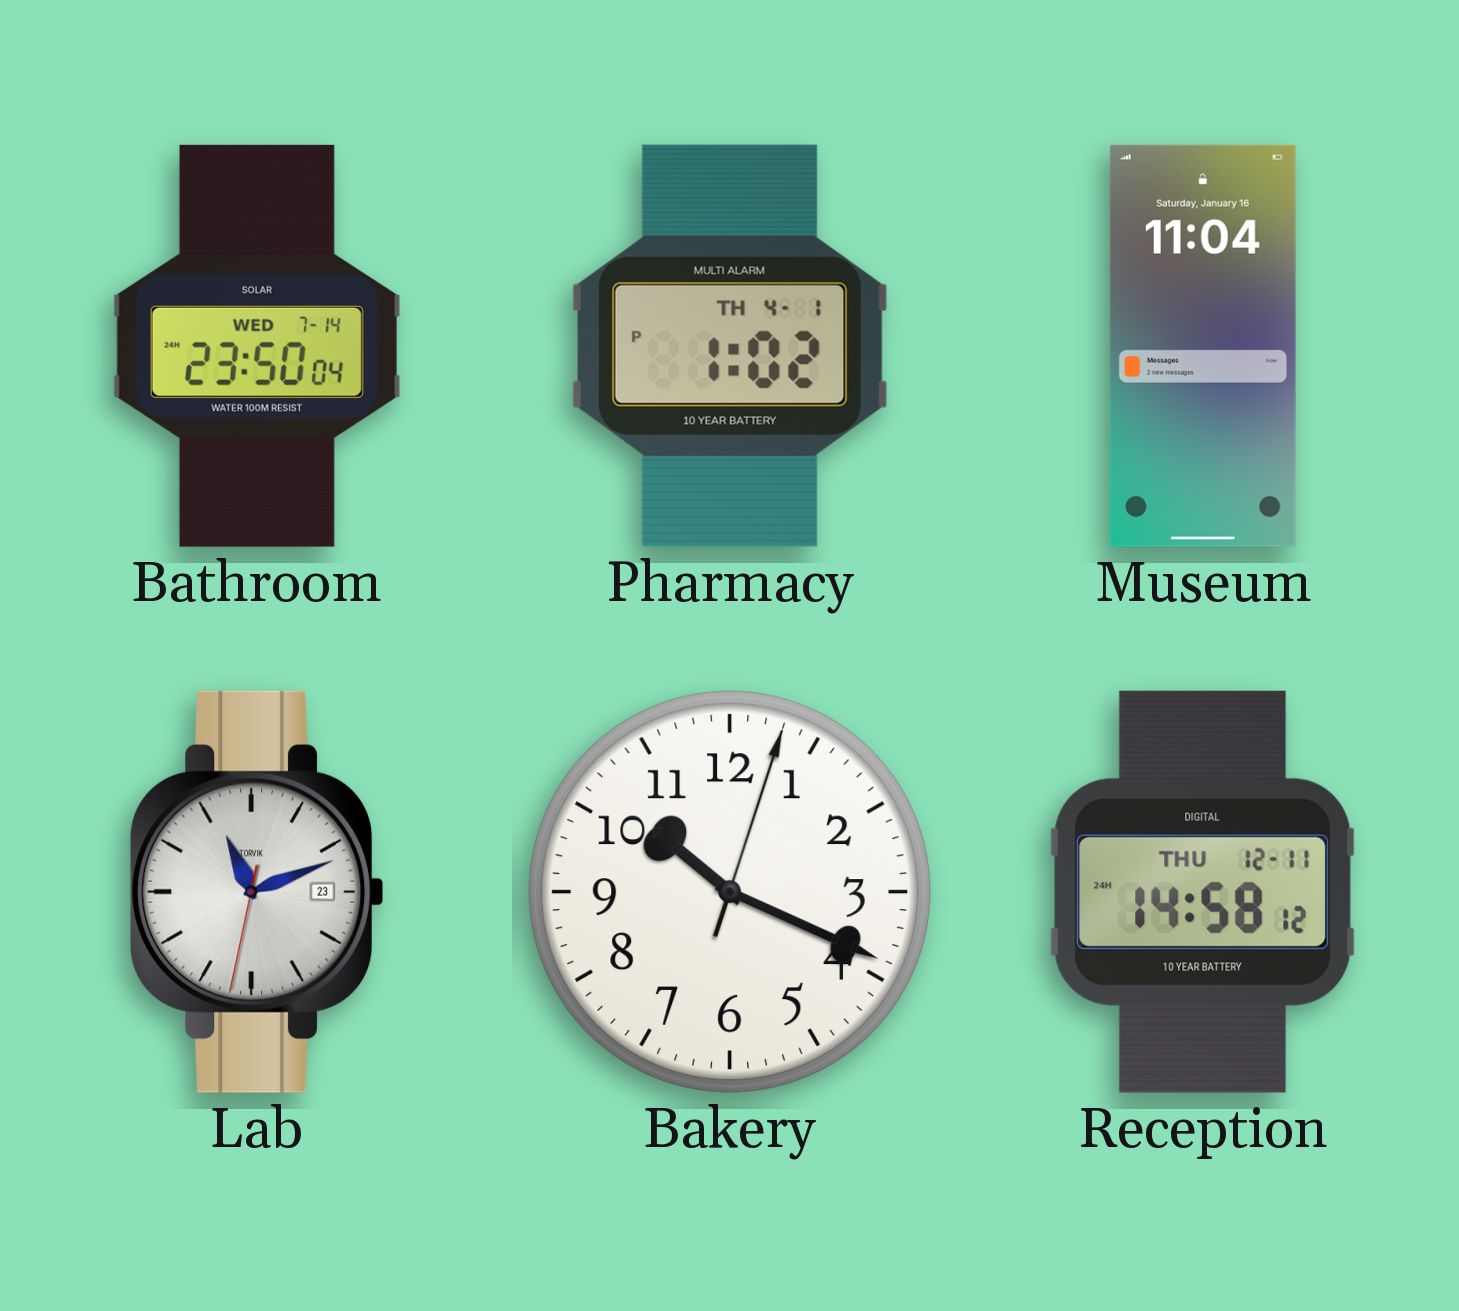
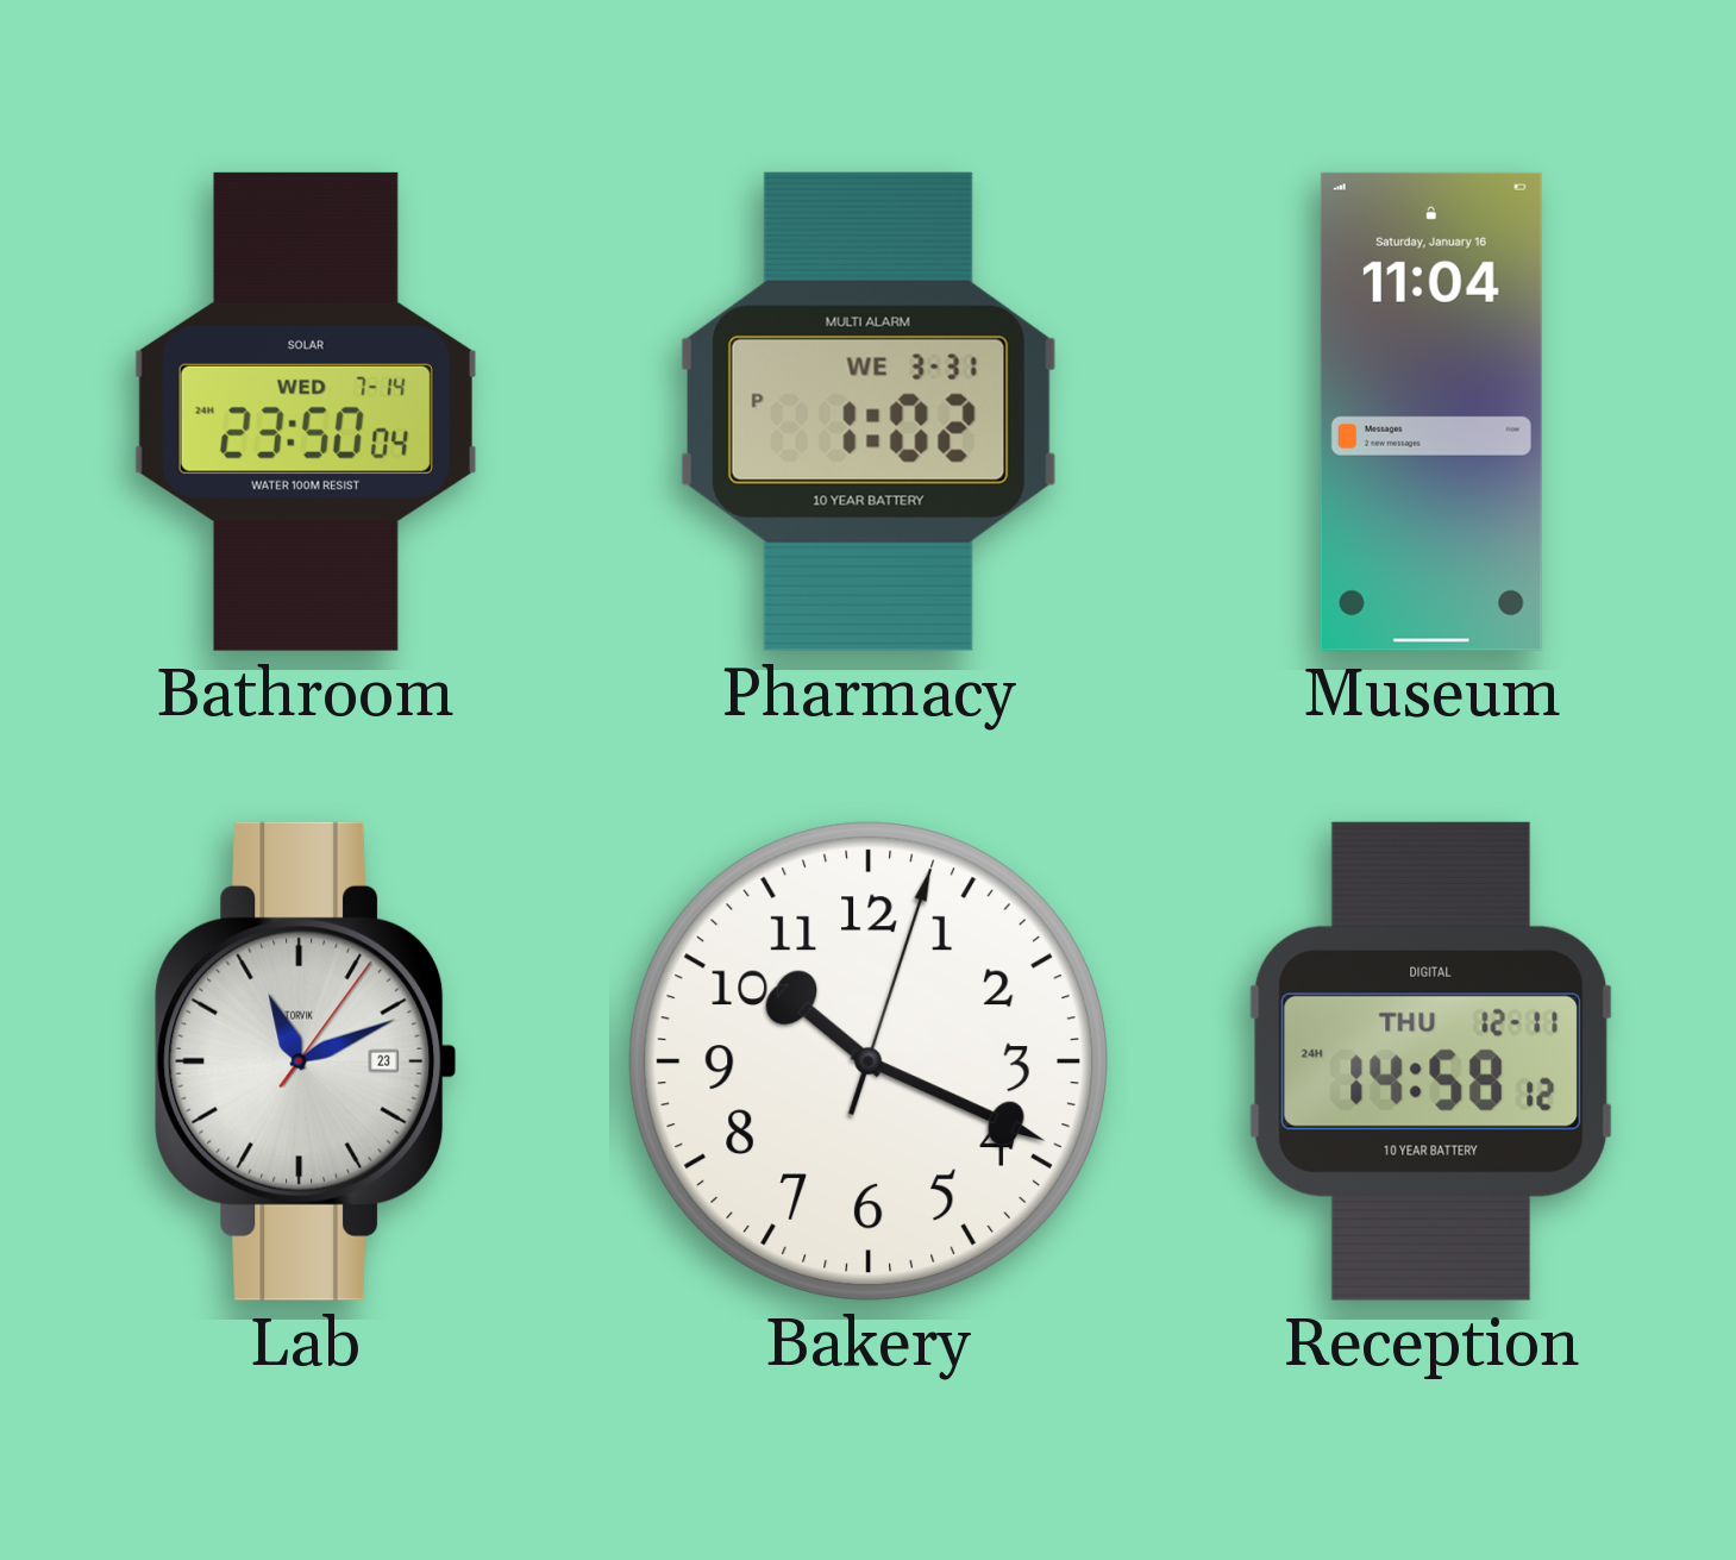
Pharmacy date: TH 4-1 -> WE 3-31
Lab: 11:11:32 -> 11:11:06
